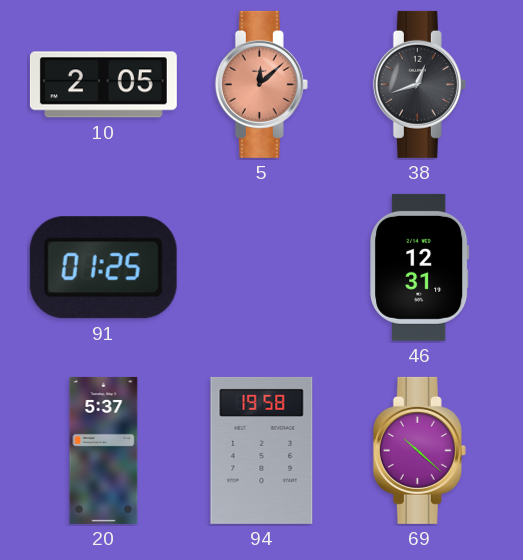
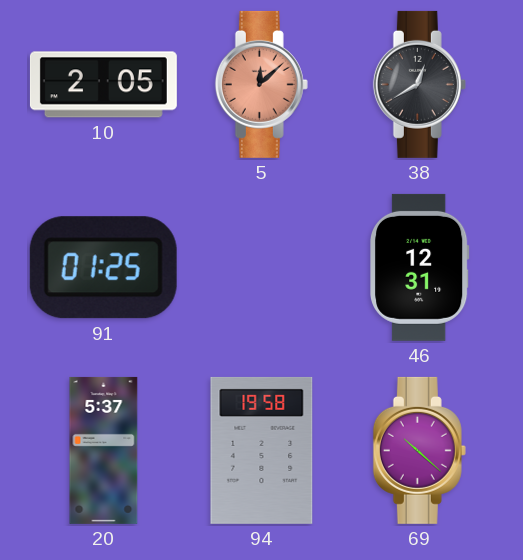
38: 12:42 -> 12:40
